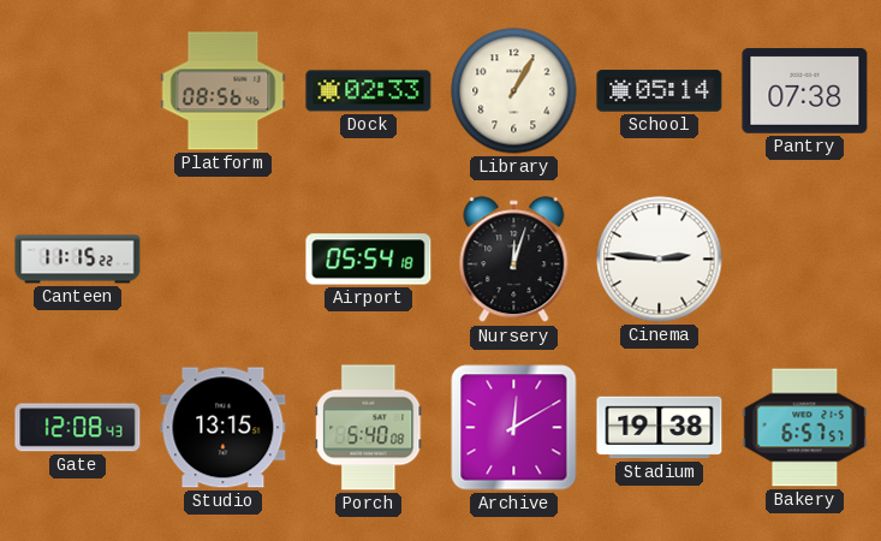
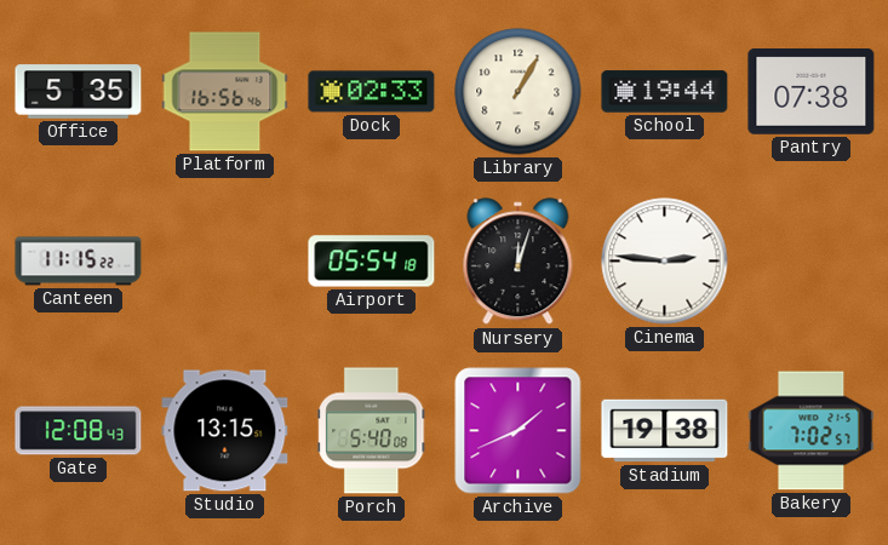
Office: none -> 5:35
Platform: 08:56 -> 16:56
School: 05:14 -> 19:44
Archive: 12:10 -> 1:41
Bakery: 6:57 -> 7:02
